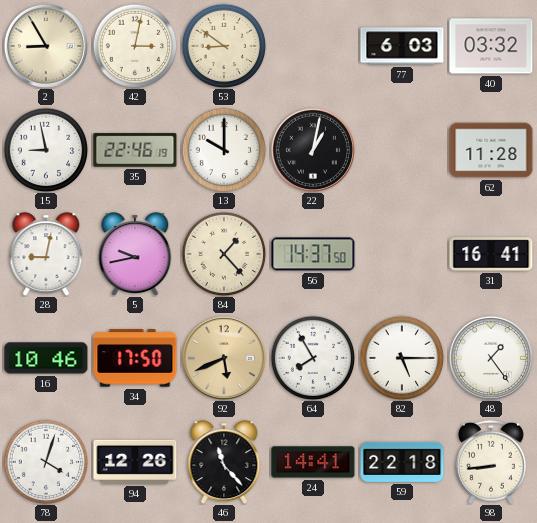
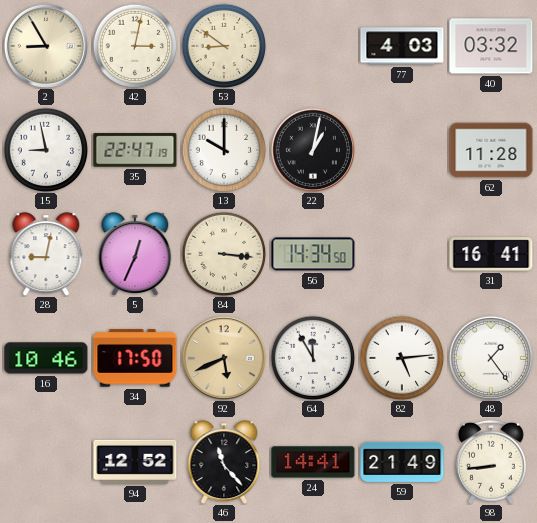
77: 6:03 -> 4:03
35: 22:46 -> 22:47
5: 9:43 -> 12:34
84: 1:23 -> 3:16
56: 14:37 -> 14:34
64: 7:55 -> 11:55
82: 5:15 -> 5:14
78: 4:03 -> none
94: 12:26 -> 12:52
59: 22:18 -> 21:49
